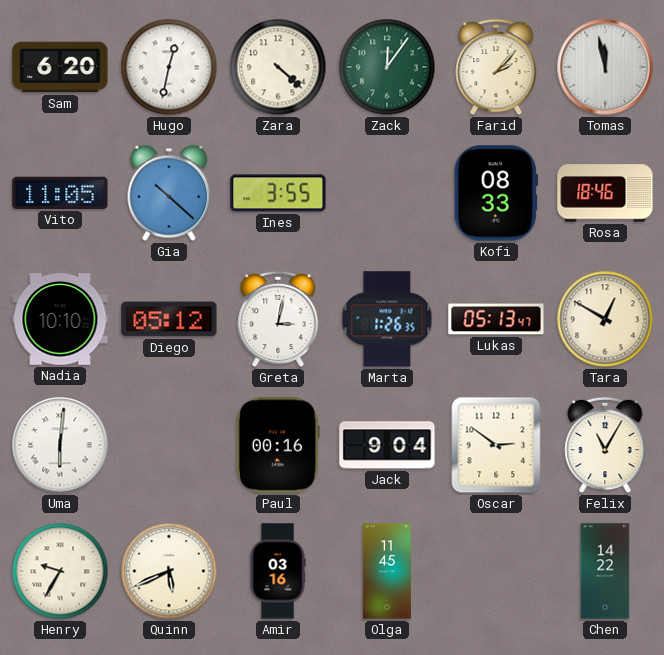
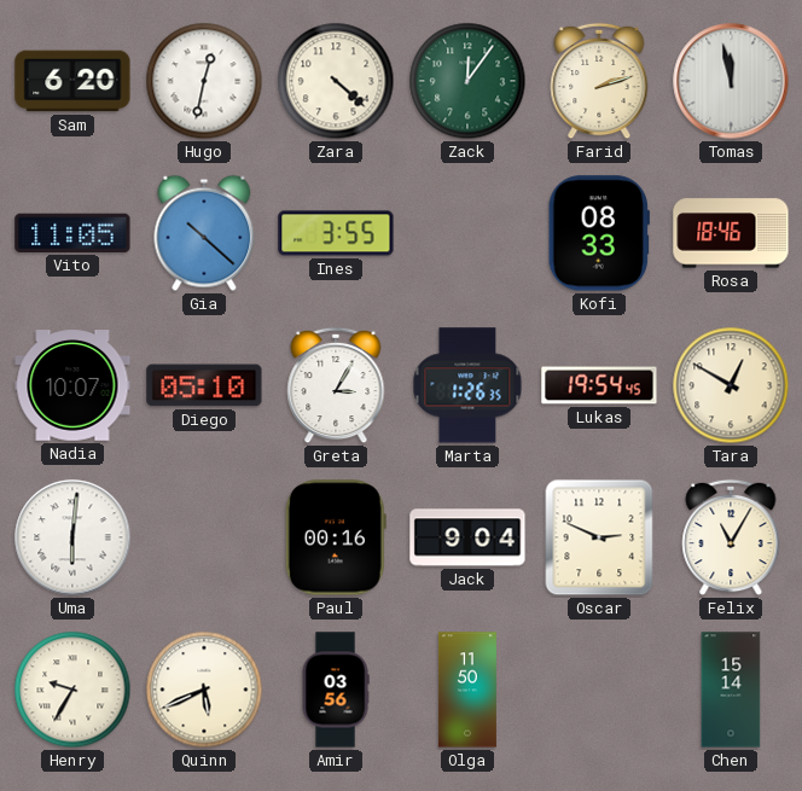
Farid: 2:07 -> 2:12
Nadia: 10:10 -> 10:07
Diego: 05:12 -> 05:10
Greta: 3:02 -> 3:05
Lukas: 05:13 -> 19:54
Oscar: 2:51 -> 2:49
Amir: 03:16 -> 03:56
Olga: 11:45 -> 11:50
Chen: 14:22 -> 15:14
